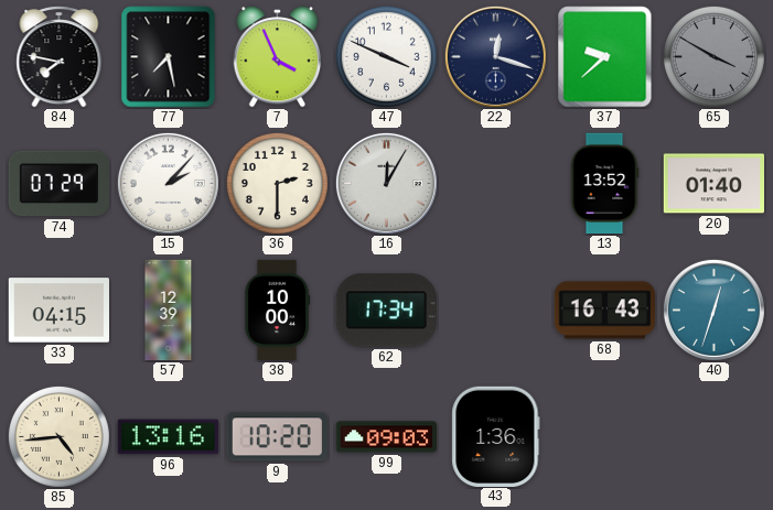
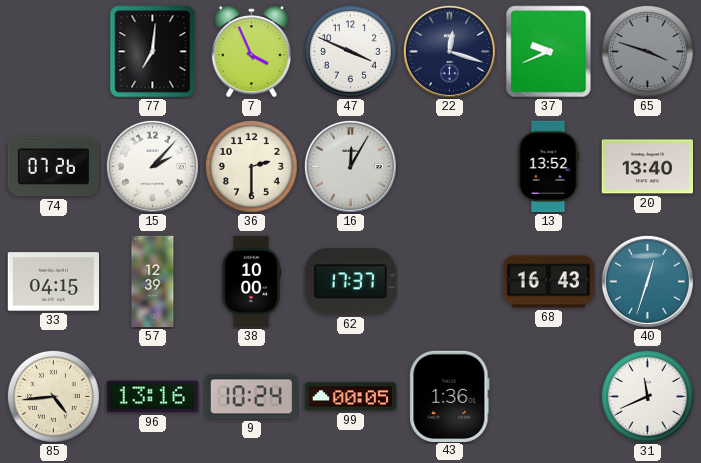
84: 7:47 -> none
77: 7:28 -> 7:01
37: 9:38 -> 9:41
65: 3:50 -> 3:48
74: 07:29 -> 07:26
20: 01:40 -> 13:40
62: 17:34 -> 17:37
9: 10:20 -> 10:24
99: 09:03 -> 00:05
31: none -> 11:41
